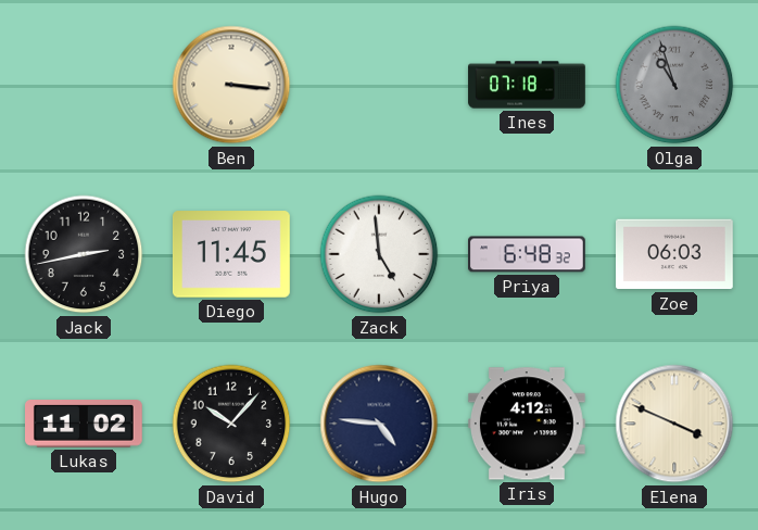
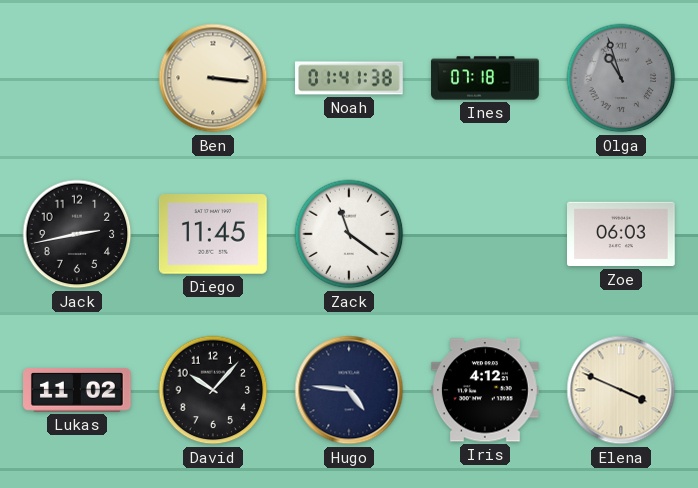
Noah: none -> 01:41
Zack: 4:59 -> 11:21
Priya: 6:48 -> none
